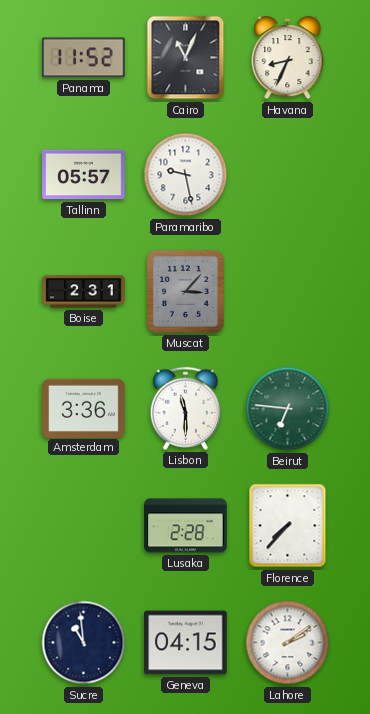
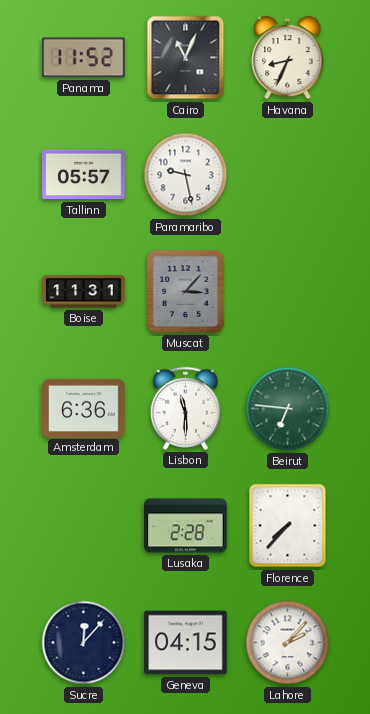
Boise: 2:31 -> 11:31
Amsterdam: 3:36 -> 6:36
Sucre: 10:59 -> 12:07
Lahore: 2:09 -> 2:07
